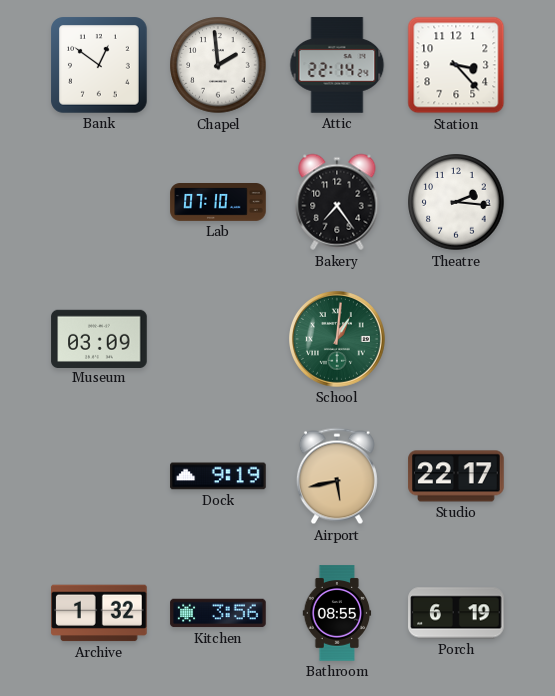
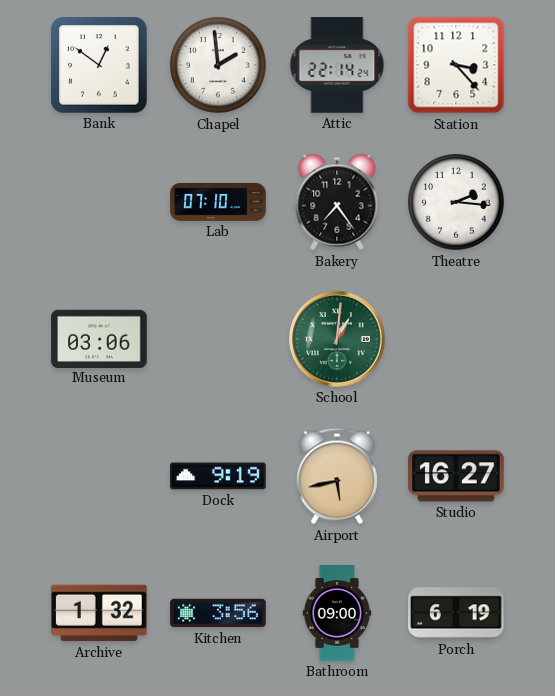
Museum: 03:09 -> 03:06
Studio: 22:17 -> 16:27
Bathroom: 08:55 -> 09:00
